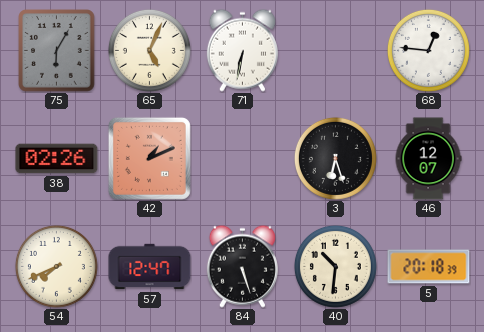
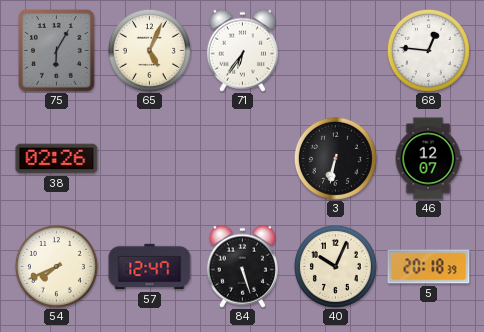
71: 6:32 -> 6:36
42: 1:11 -> none
3: 6:27 -> 6:32
40: 10:31 -> 10:04
